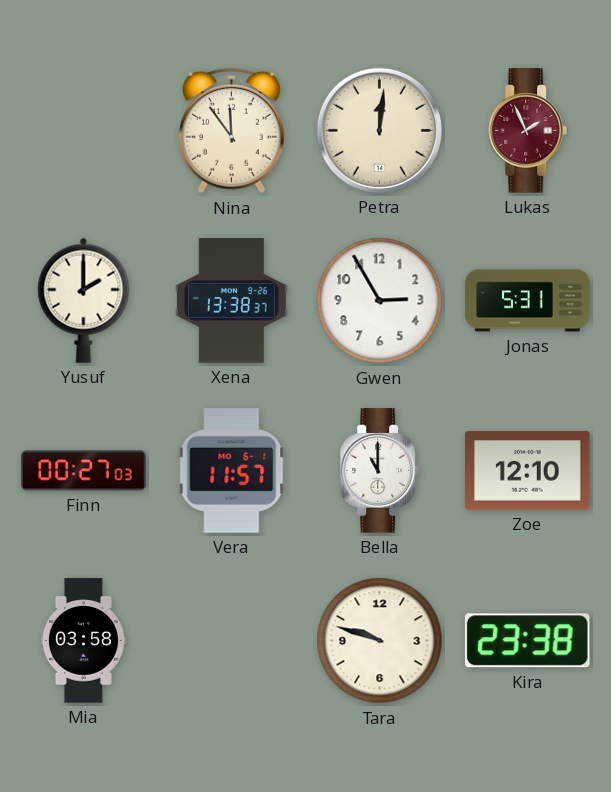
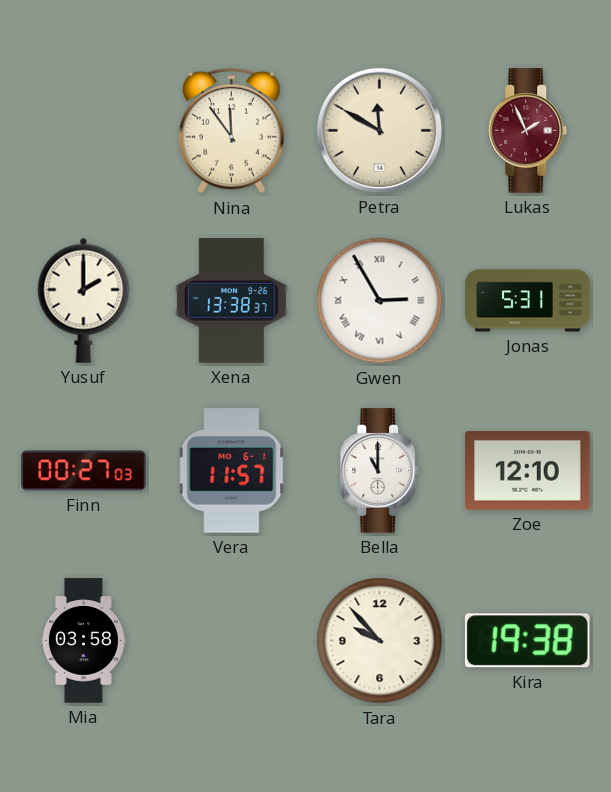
Petra: 12:01 -> 11:50
Gwen numerals: Arabic -> Roman
Tara: 9:48 -> 9:53
Kira: 23:38 -> 19:38
